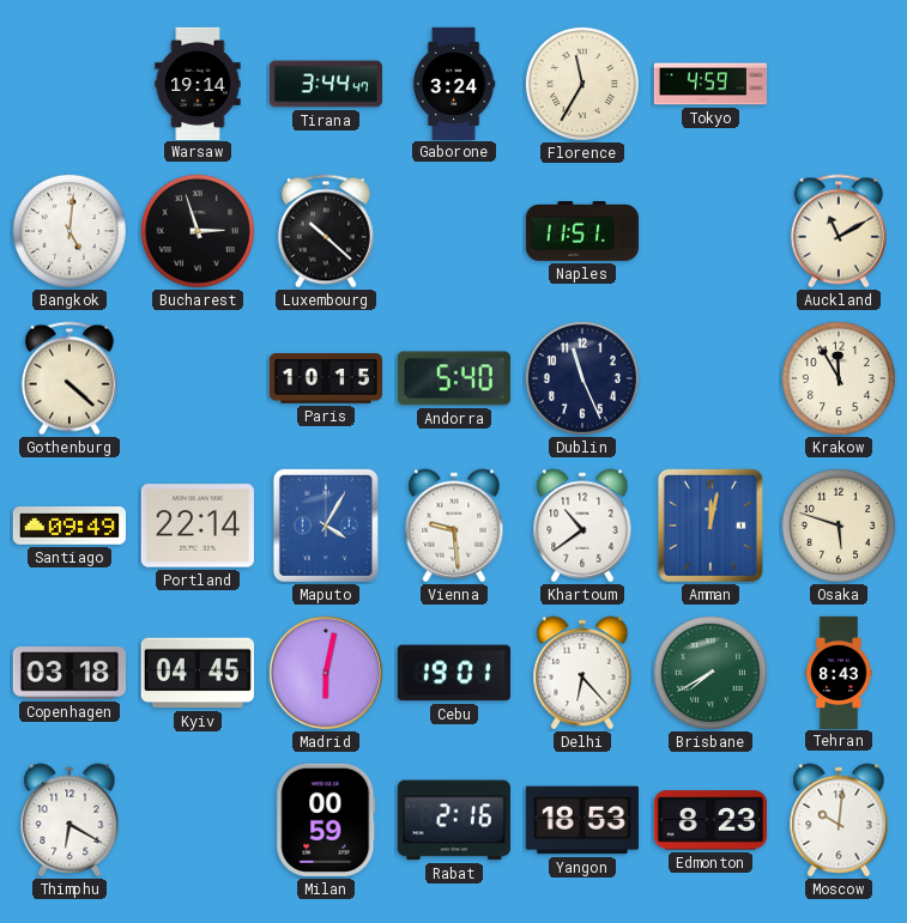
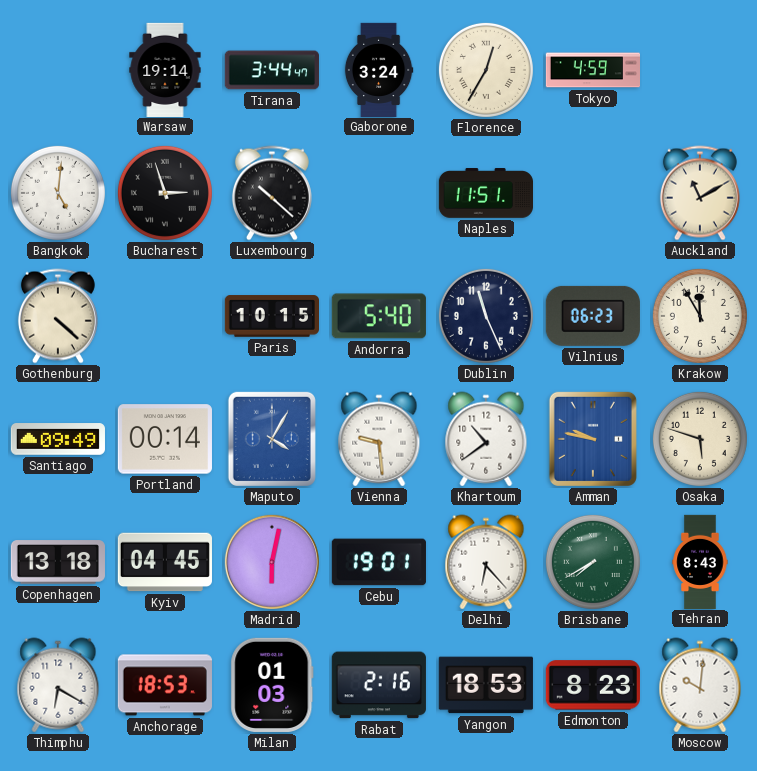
Florence: 11:35 -> 12:35
Vilnius: none -> 06:23
Portland: 22:14 -> 00:14
Amman: 12:02 -> 9:47
Copenhagen: 03:18 -> 13:18
Anchorage: none -> 18:53
Milan: 00:59 -> 01:03
